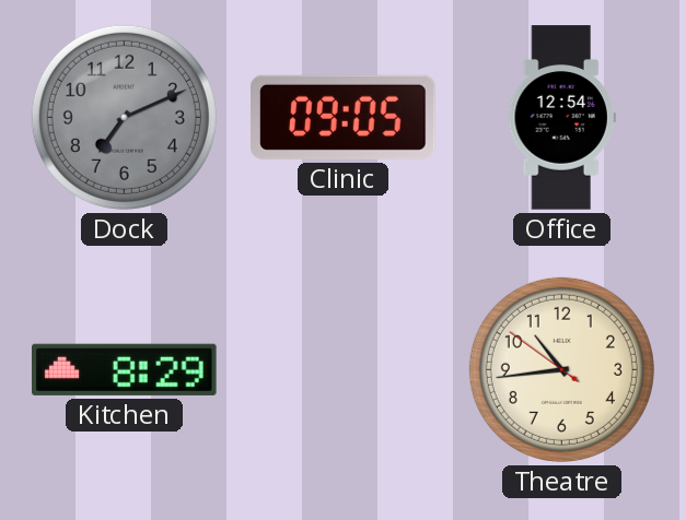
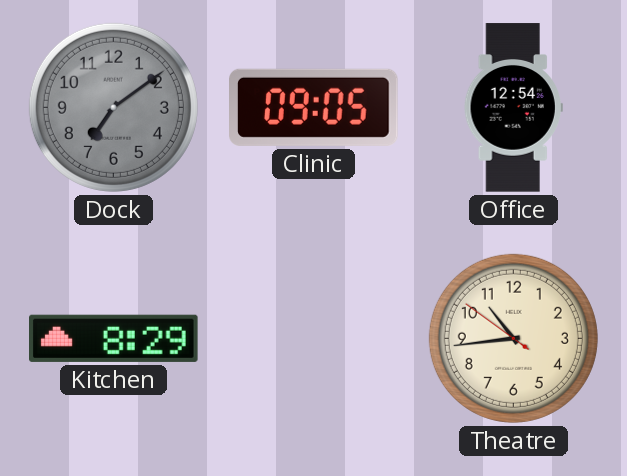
Dock: 7:11 -> 7:09
